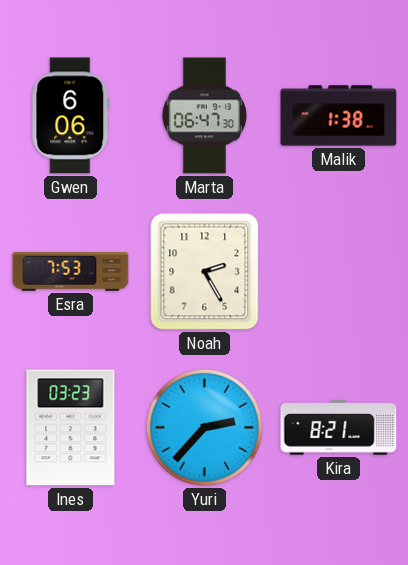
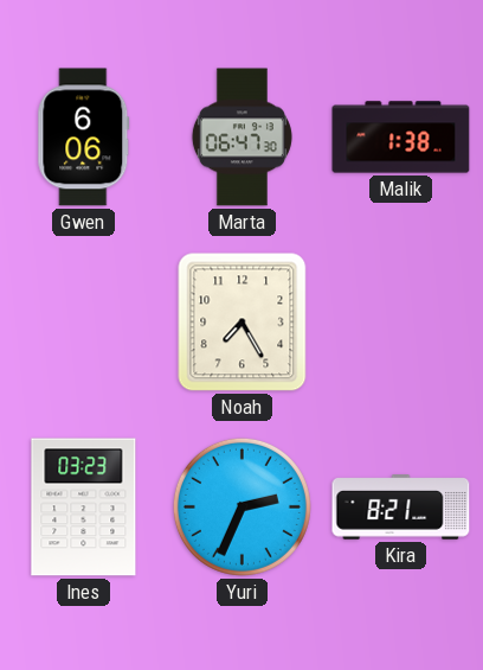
Esra: 7:53 -> none
Noah: 2:25 -> 7:25
Yuri: 2:37 -> 2:34
